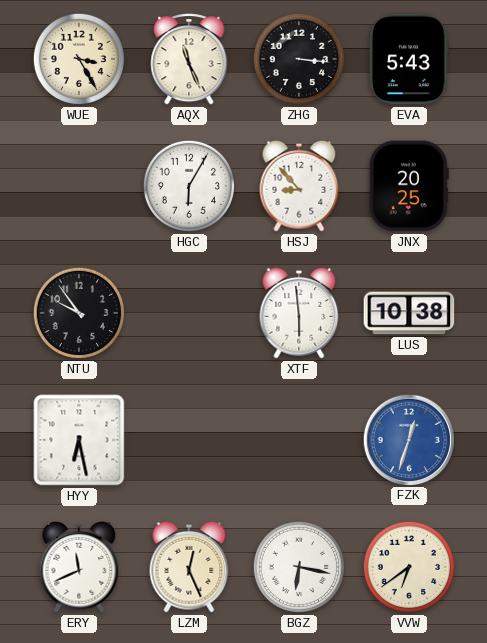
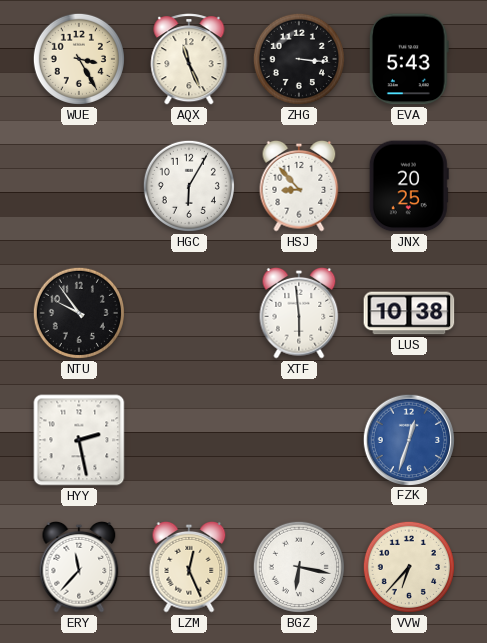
HYY: 6:28 -> 2:28
ERY: 11:41 -> 11:37
VVW: 6:39 -> 6:37
